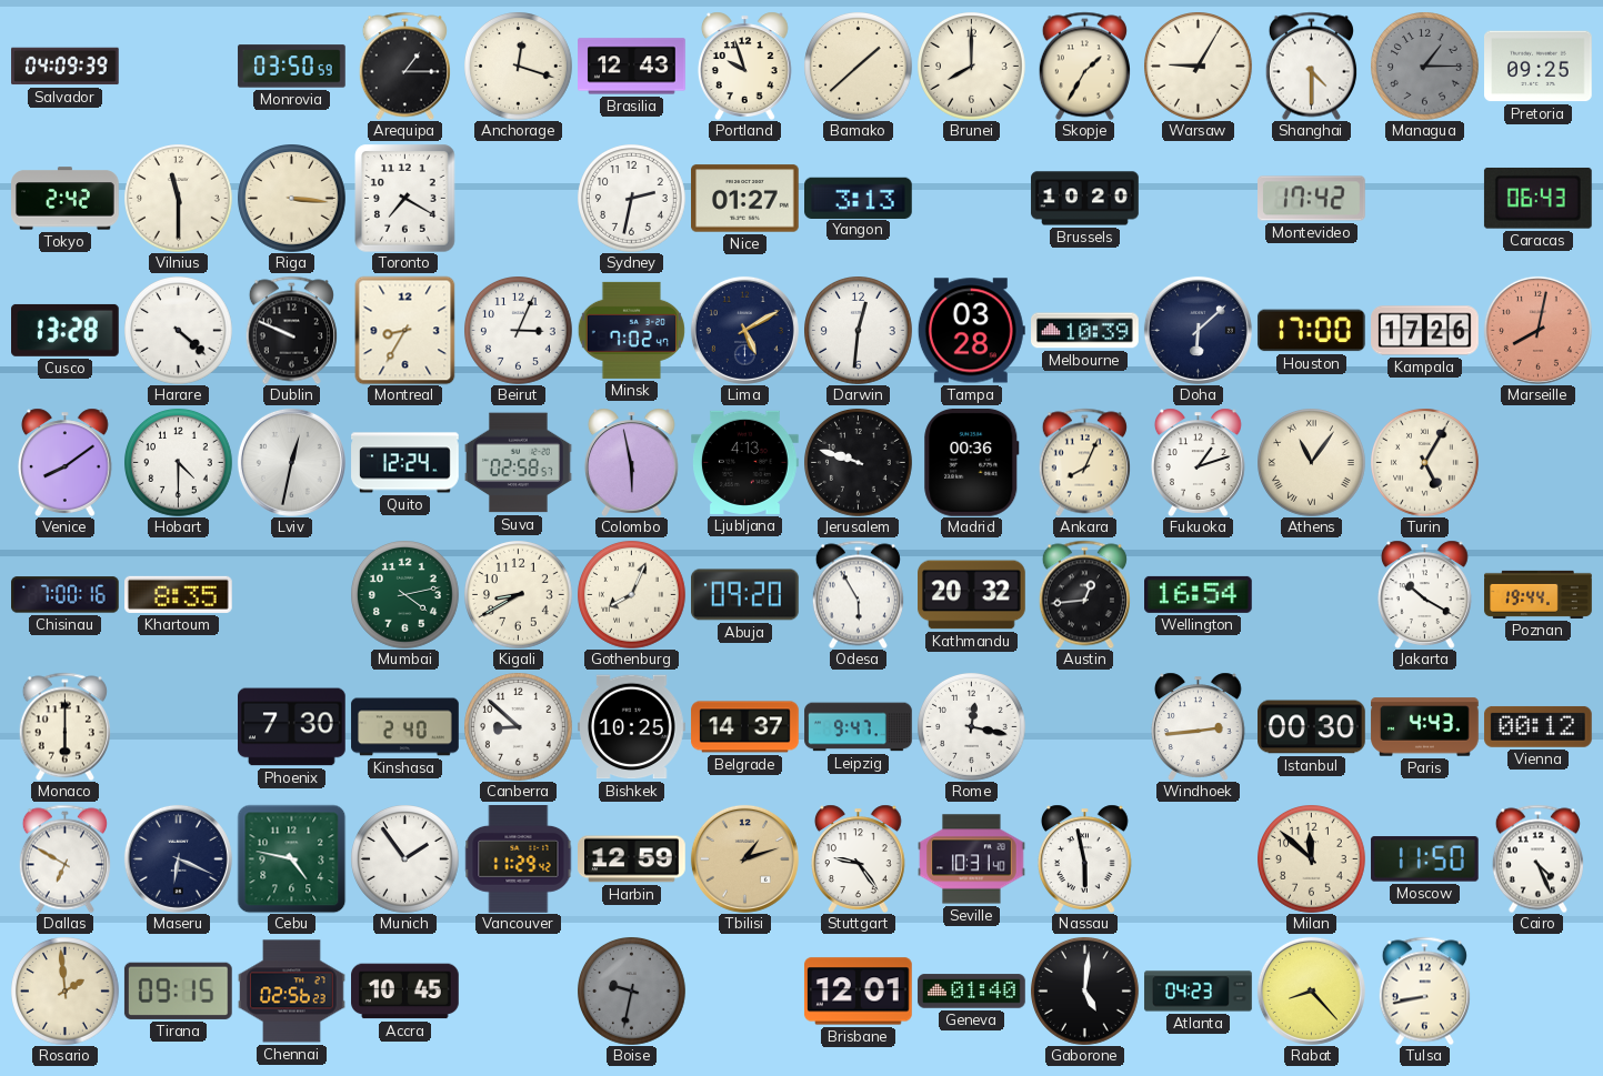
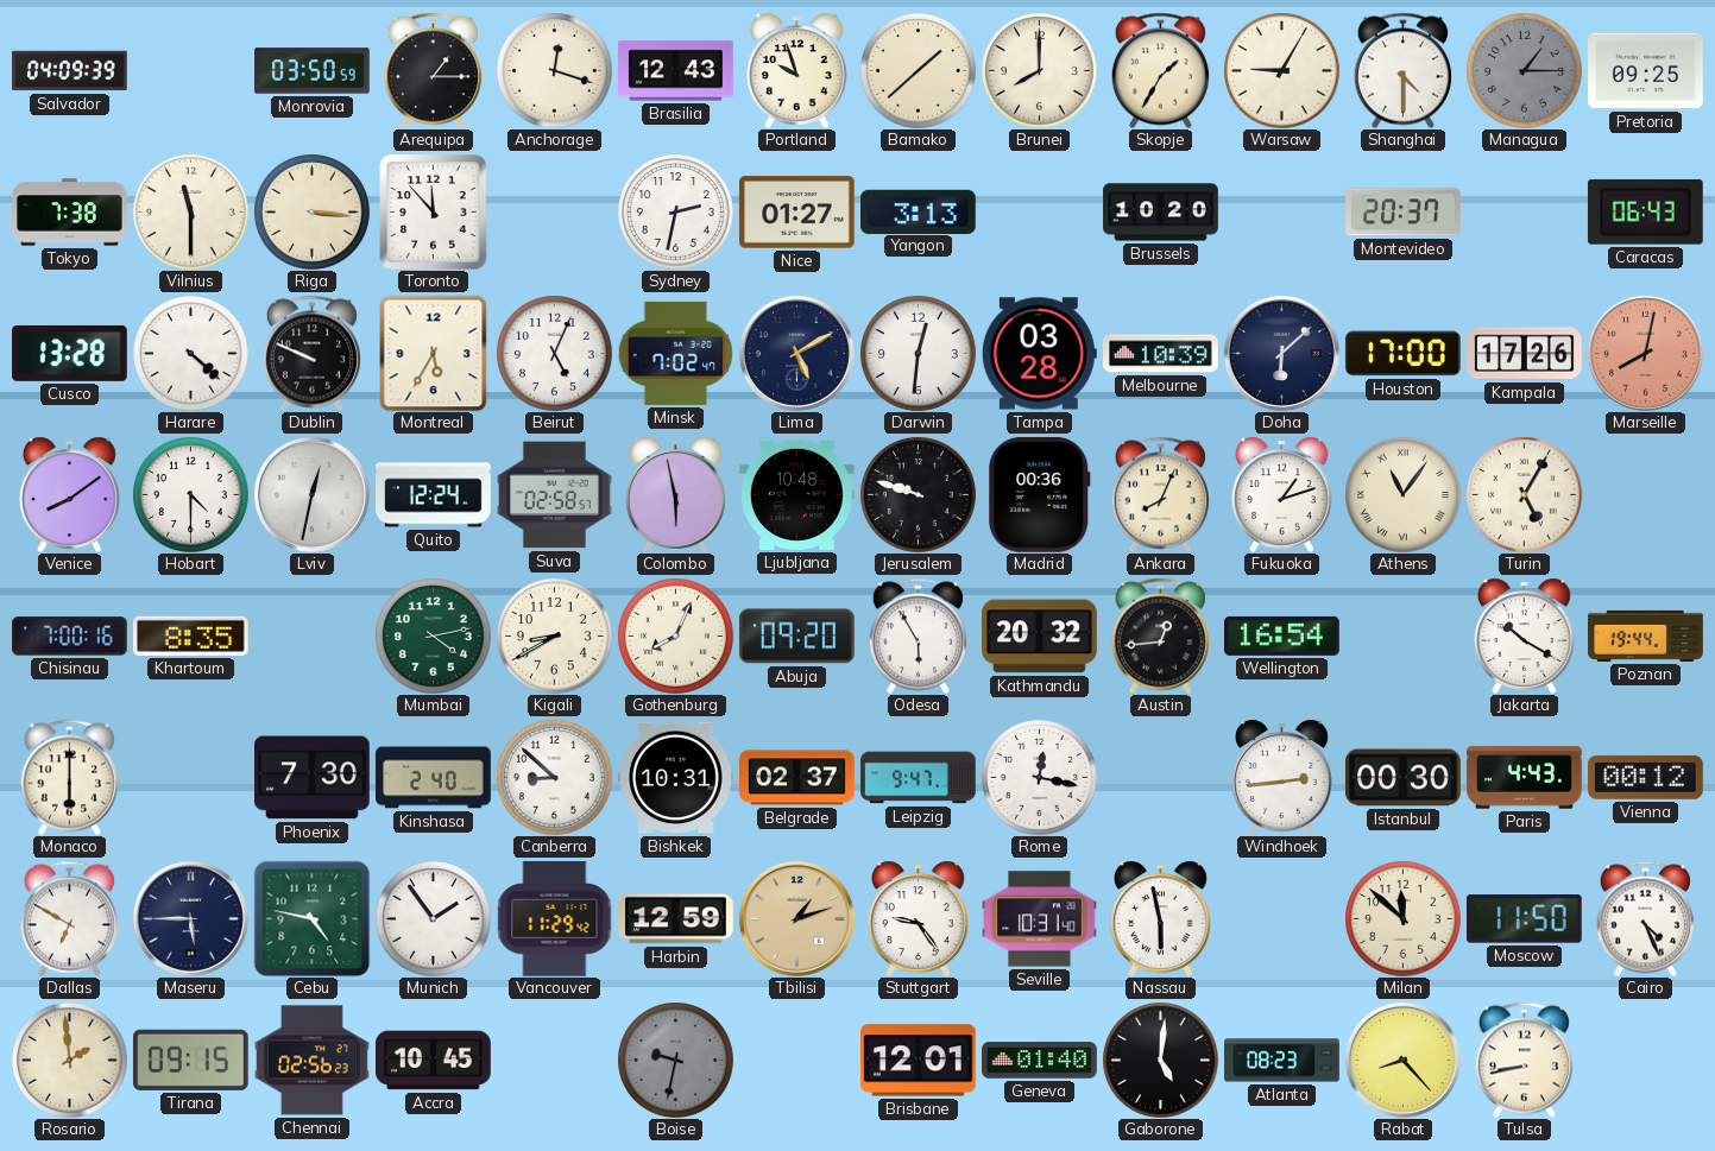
Tokyo: 2:42 -> 7:38
Toronto: 7:20 -> 11:53
Montevideo: 17:42 -> 20:37
Montreal: 8:35 -> 5:35
Beirut: 3:04 -> 5:04
Ljubljana: 4:13 -> 10:48
Bishkek: 10:25 -> 10:31
Belgrade: 14:37 -> 02:37
Maseru: 6:19 -> 5:45
Atlanta: 04:23 -> 08:23
